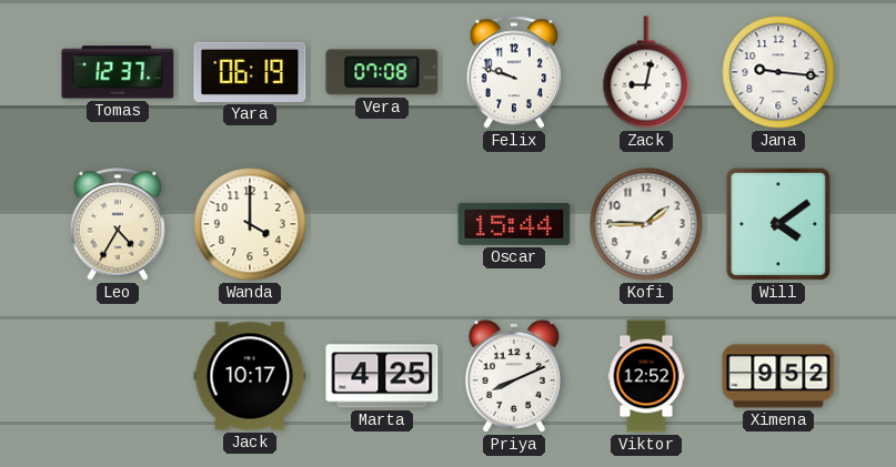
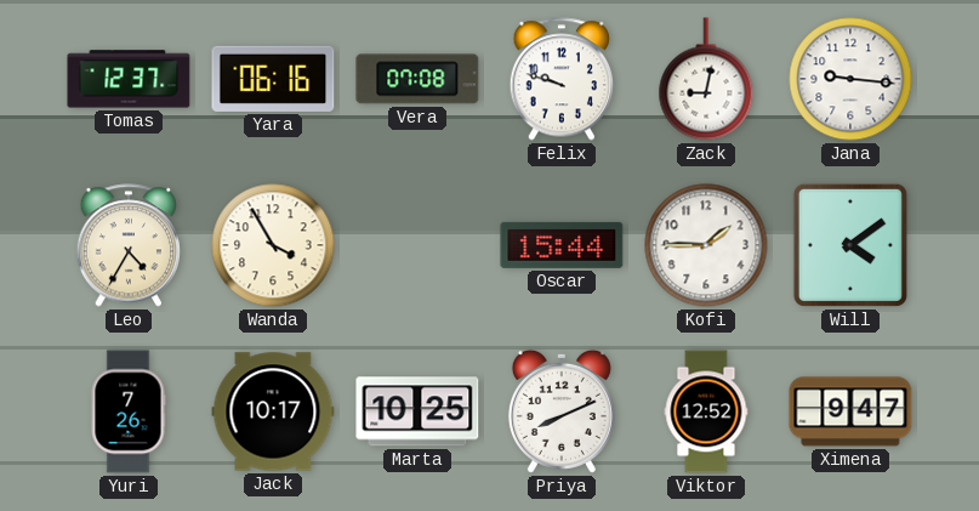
Yara: 06:19 -> 06:16
Wanda: 4:00 -> 3:55
Yuri: none -> 7:26
Marta: 4:25 -> 10:25
Ximena: 9:52 -> 9:47
